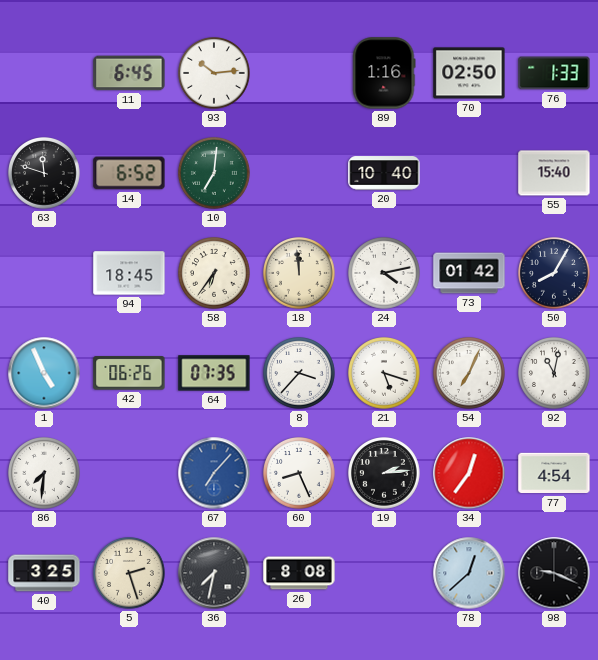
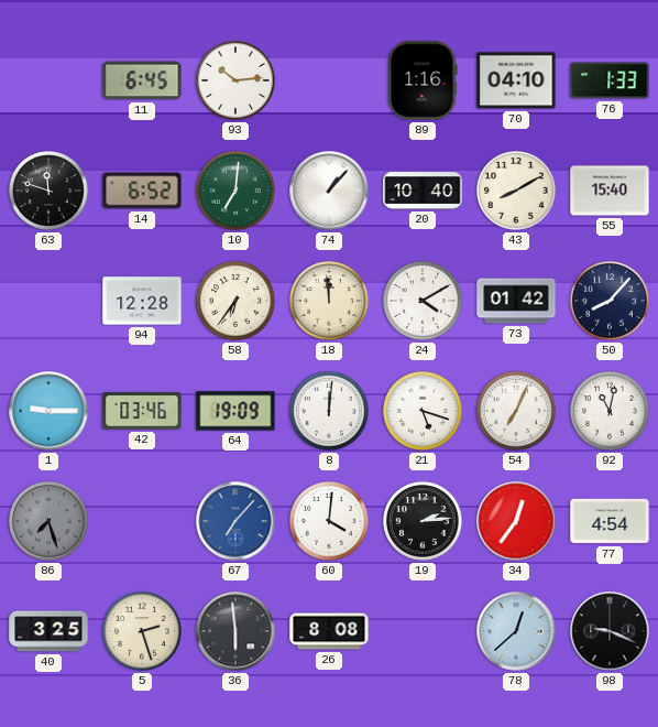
70: 02:50 -> 04:10
74: none -> 1:07
43: none -> 8:10
94: 18:45 -> 12:28
24: 4:13 -> 4:10
50: 8:05 -> 8:07
1: 4:56 -> 9:15
42: 06:26 -> 03:46
64: 07:35 -> 19:09
8: 3:37 -> 12:01
86: 7:31 -> 7:27
86 dial: white -> grey
60: 8:26 -> 4:01
36: 7:32 -> 5:59
